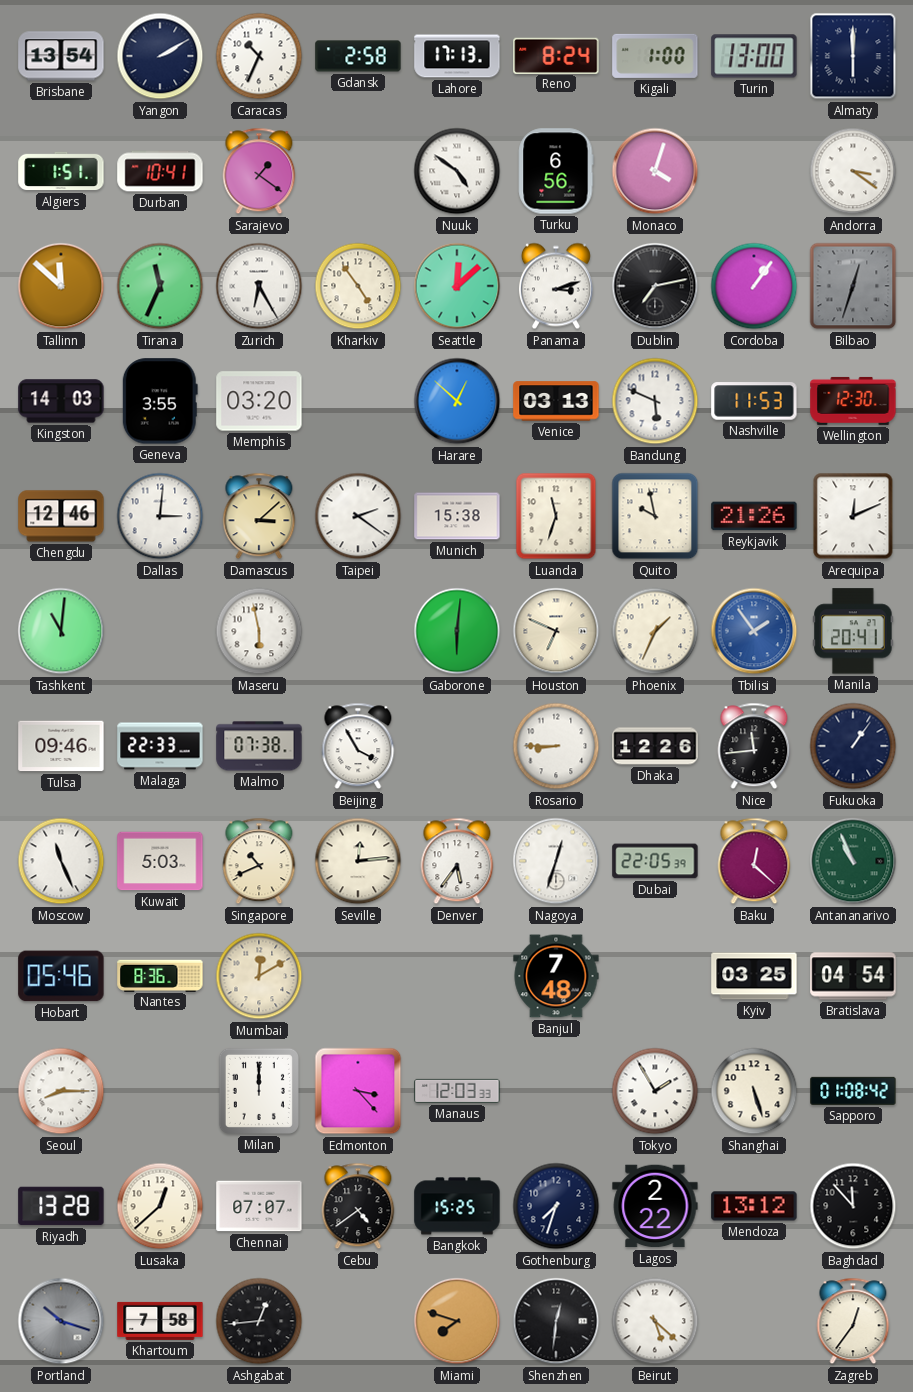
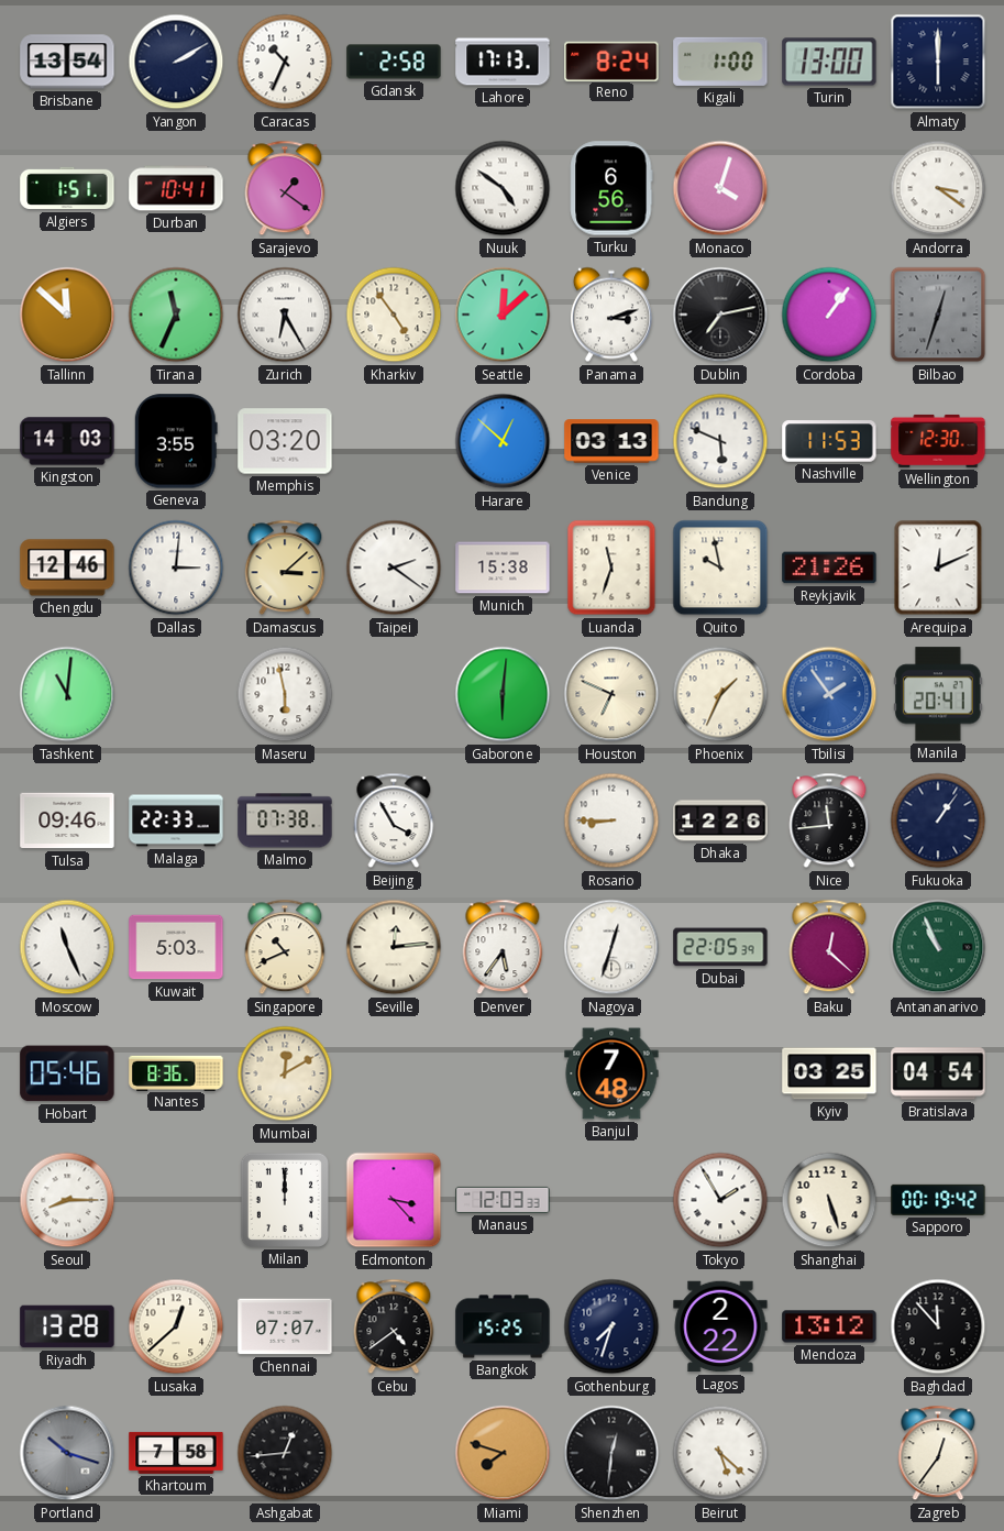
Sapporo: 01:08 -> 00:19
